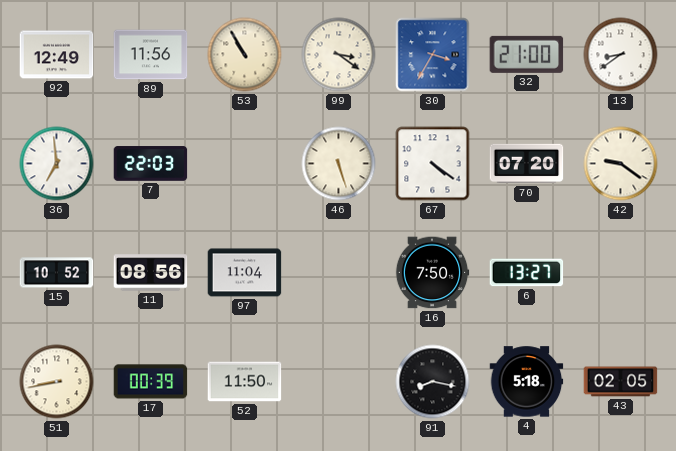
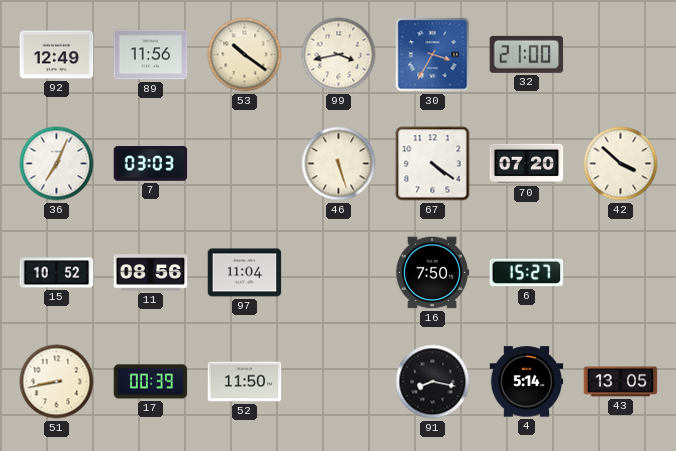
53: 10:55 -> 10:21
99: 3:21 -> 3:43
13: 8:39 -> none
36: 6:59 -> 7:04
7: 22:03 -> 03:03
42: 9:21 -> 3:52
6: 13:27 -> 15:27
4: 5:18 -> 5:14
43: 02:05 -> 13:05
